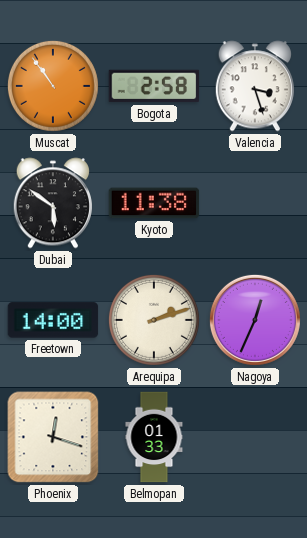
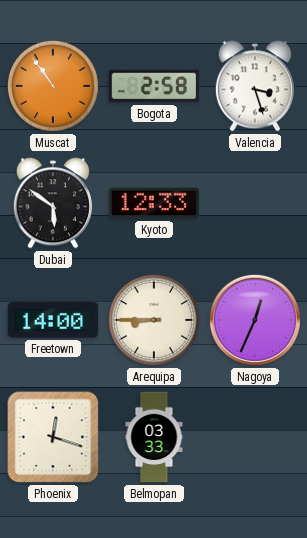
Kyoto: 11:38 -> 12:33
Arequipa: 2:12 -> 8:45
Belmopan: 01:33 -> 03:33
